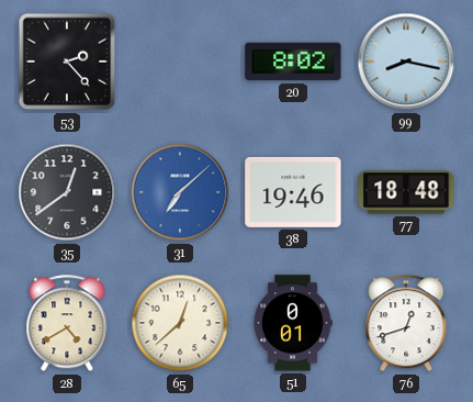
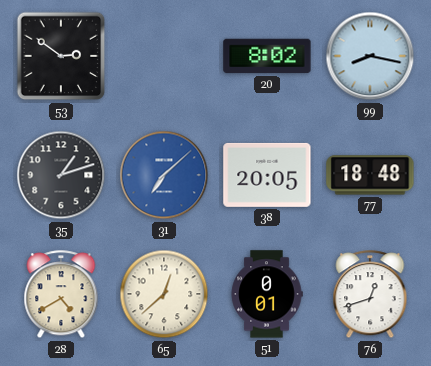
53: 2:23 -> 2:51
35: 12:39 -> 1:12
38: 19:46 -> 20:05
